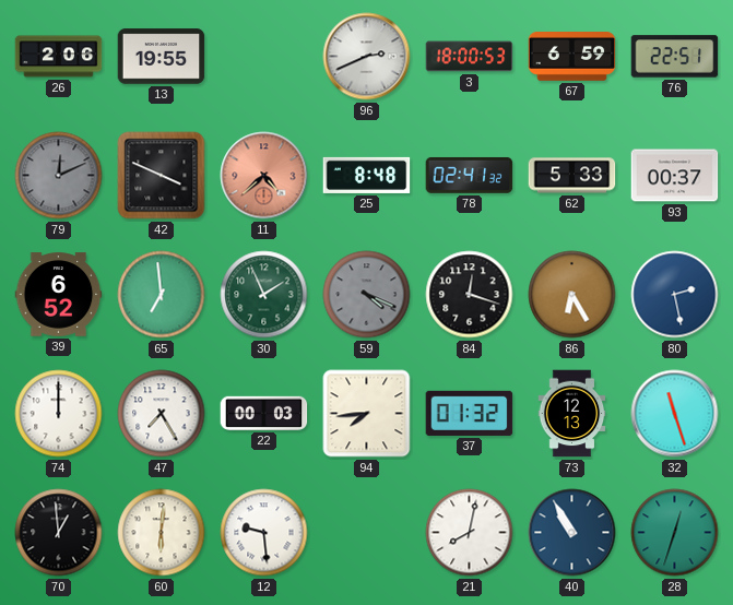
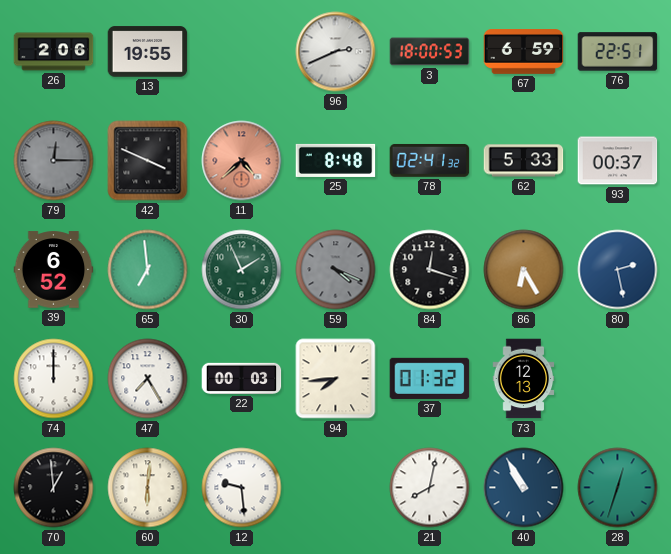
79: 12:11 -> 12:15
32: 11:27 -> none
